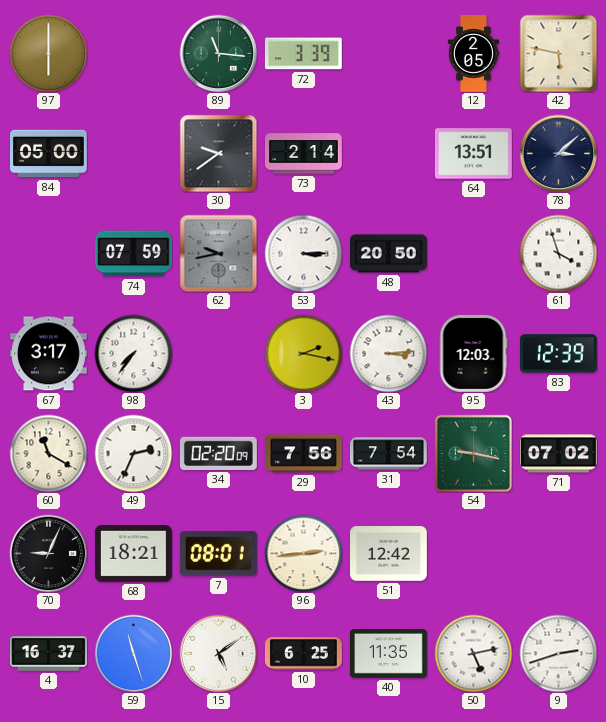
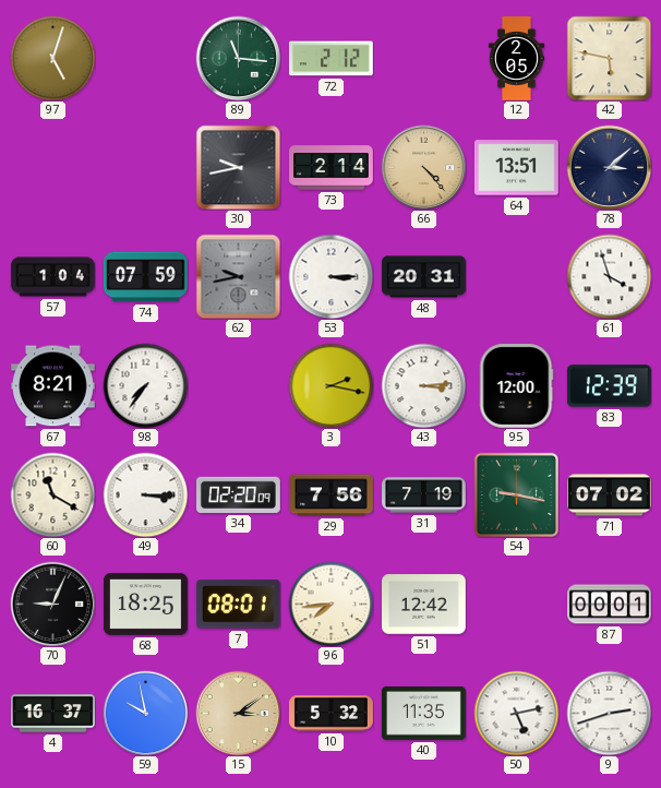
97: 6:00 -> 5:03
72: 3:39 -> 2:12
84: 05:00 -> none
30: 9:39 -> 9:43
66: none -> 4:23
57: none -> 1:04
48: 20:50 -> 20:31
67: 3:17 -> 8:21
95: 12:03 -> 12:00
49: 2:34 -> 3:15
31: 7:54 -> 7:19
68: 18:21 -> 18:25
96: 2:44 -> 7:44
87: none -> 00:01
59: 11:27 -> 9:58
15: 5:09 -> 3:09
15 dial: white -> champagne
10: 6:25 -> 5:32
